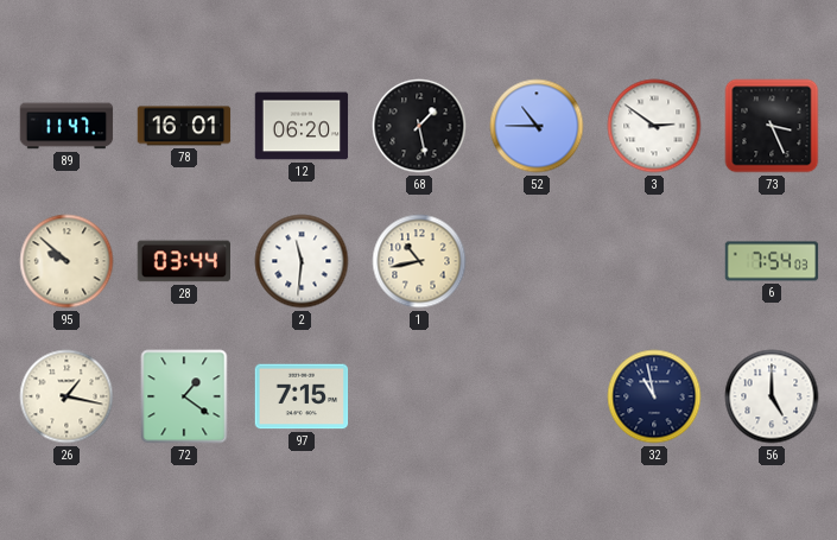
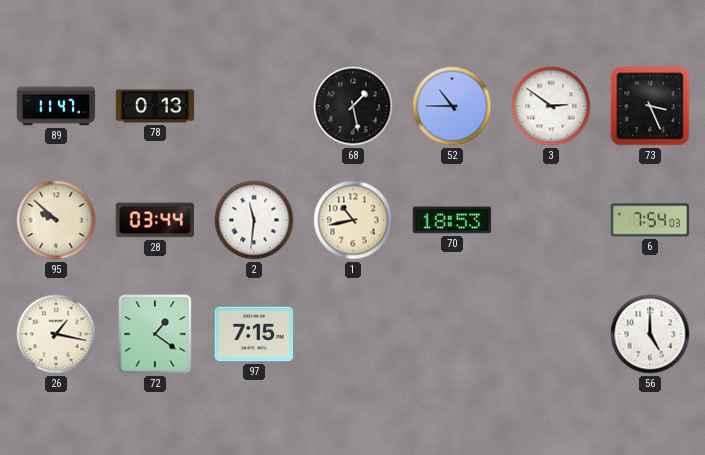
78: 16:01 -> 0:13
12: 06:20 -> none
70: none -> 18:53
32: 10:58 -> none
